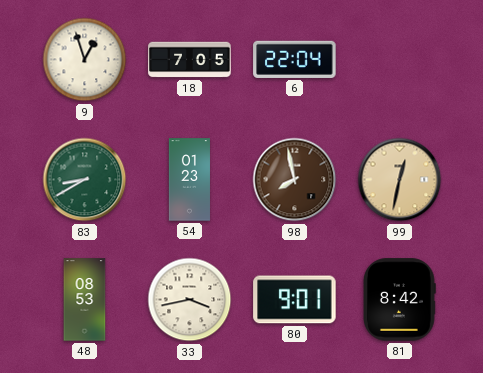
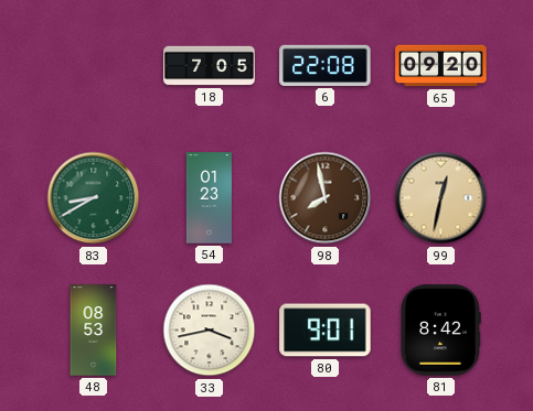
9: 12:57 -> none
6: 22:04 -> 22:08
65: none -> 09:20
